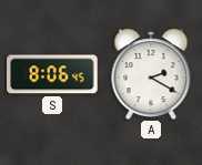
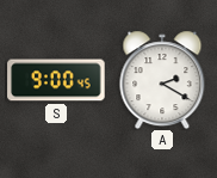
S: 8:06 -> 9:00
